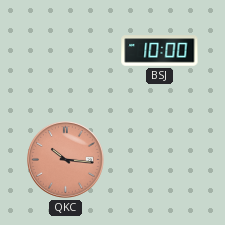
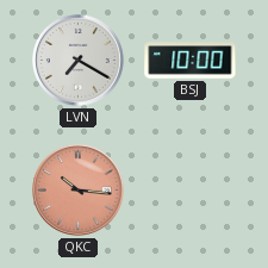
LVN: none -> 7:20
